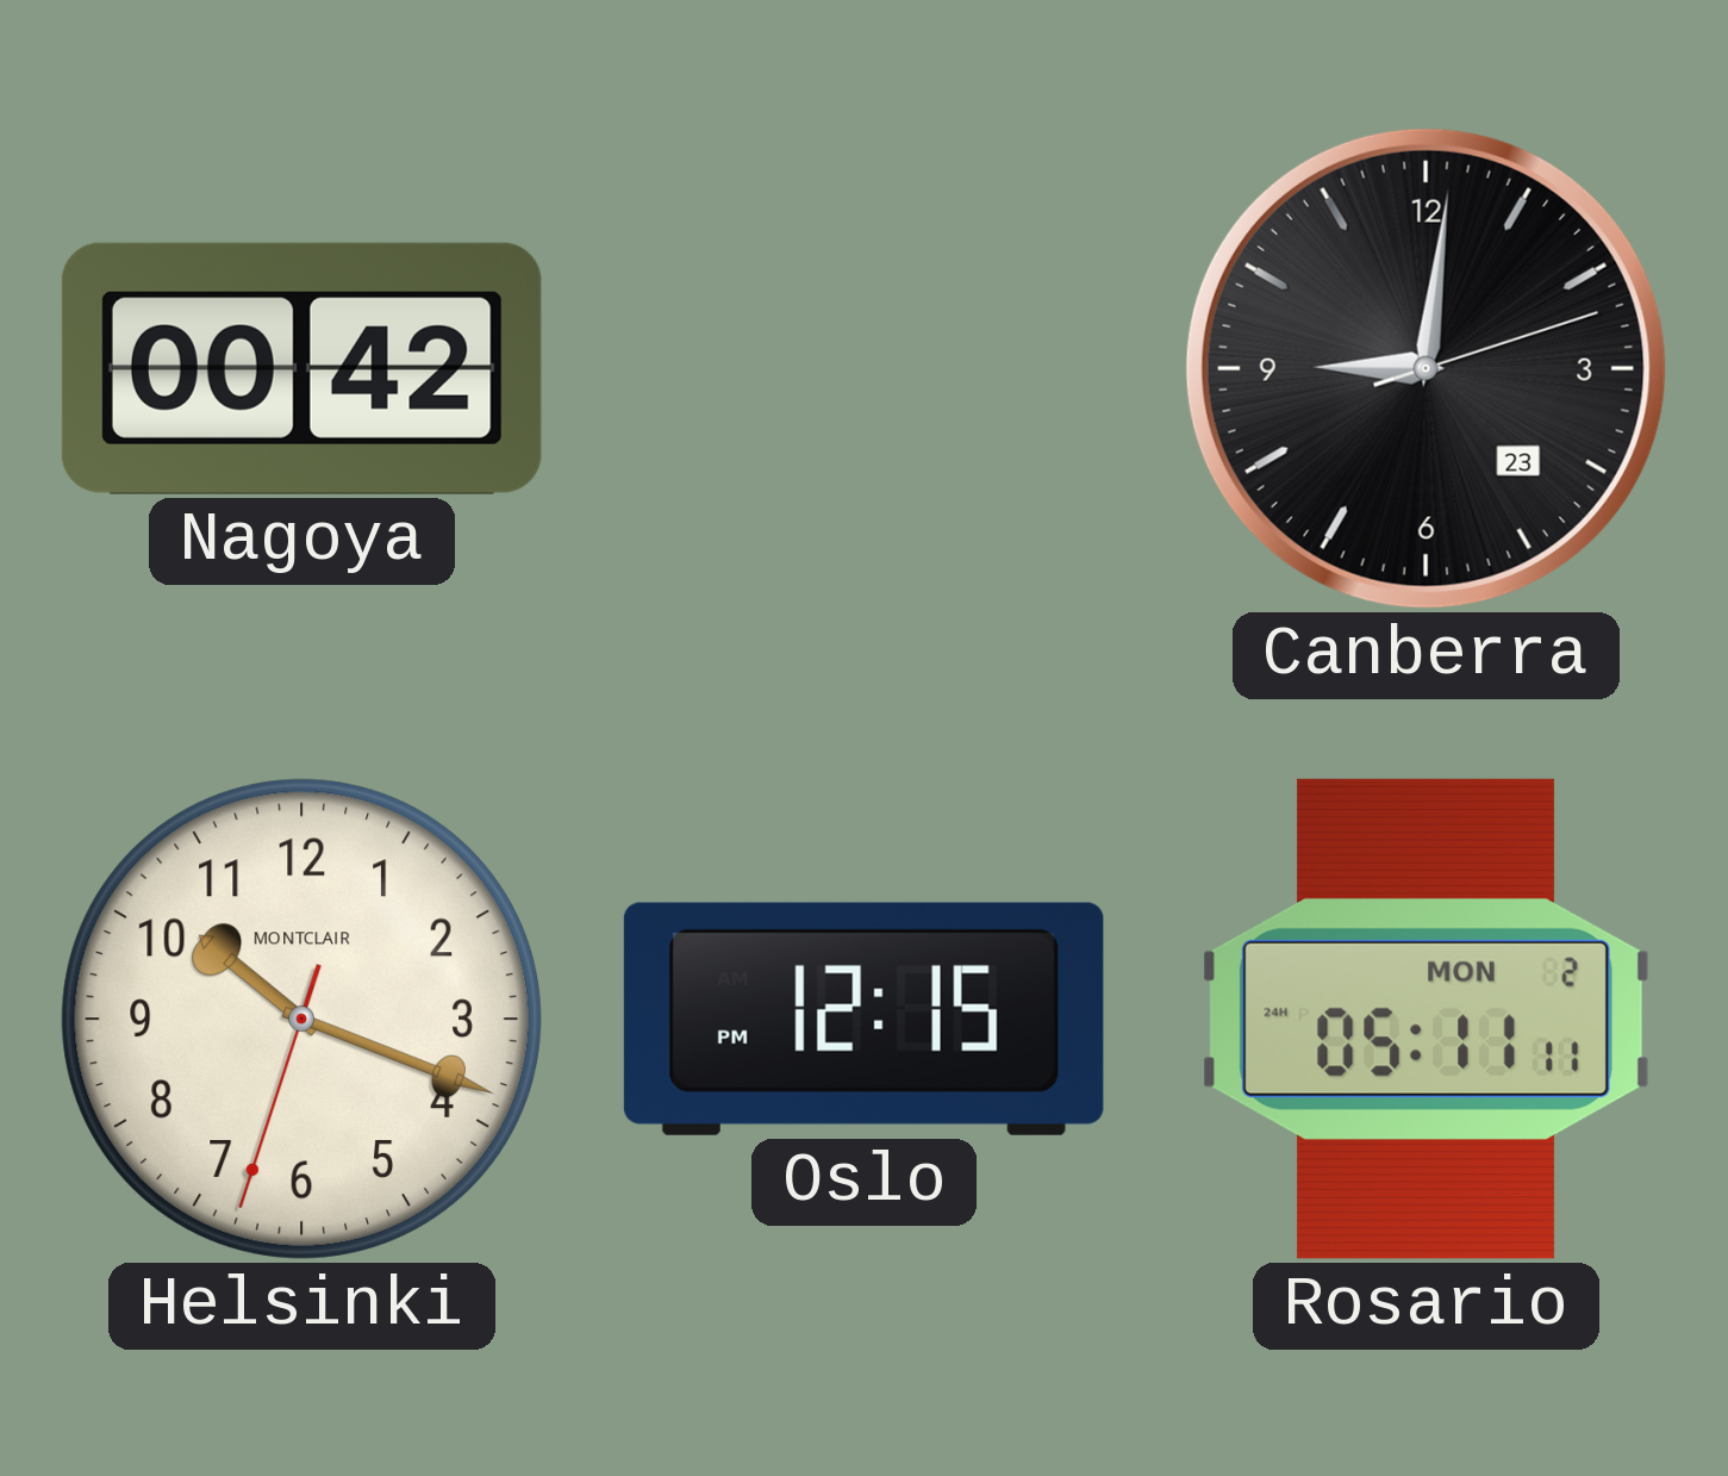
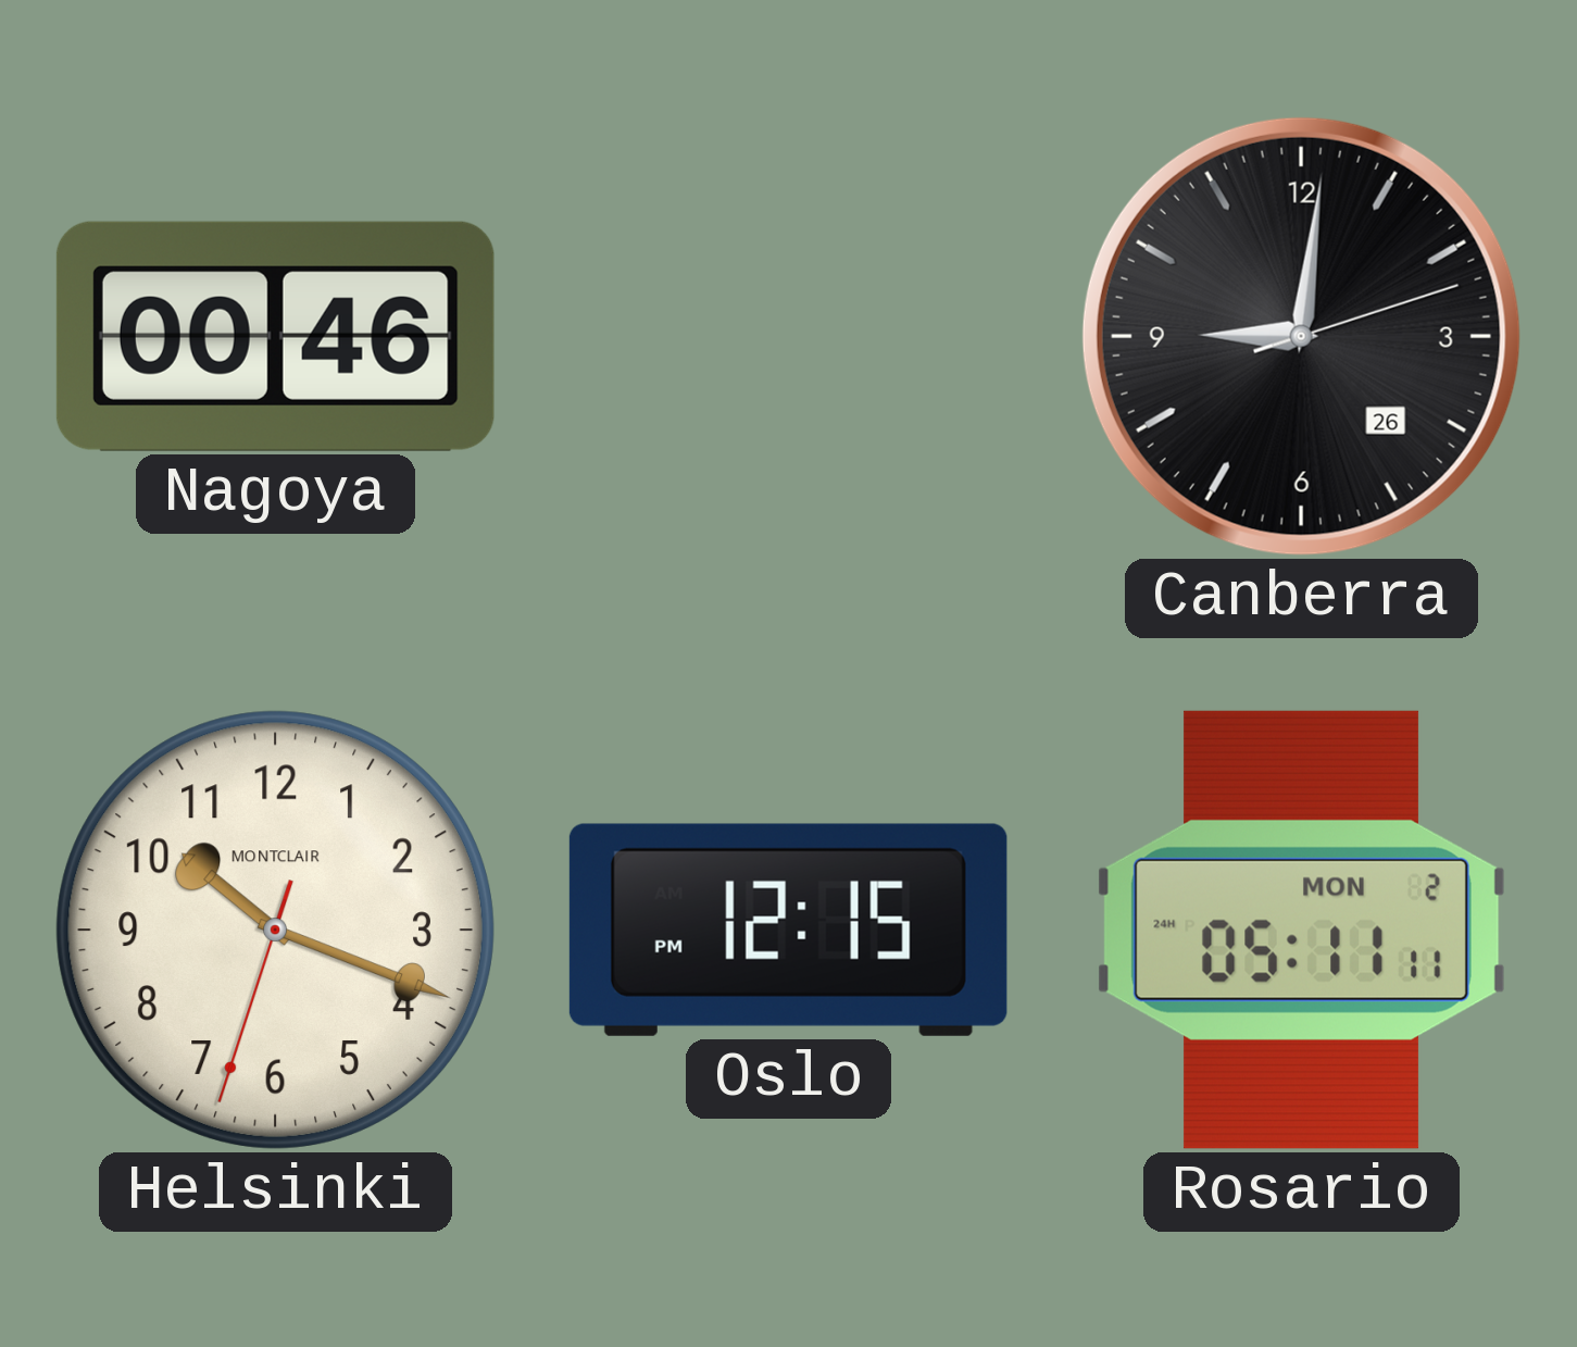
Nagoya: 00:42 -> 00:46
Canberra date: 23 -> 26
